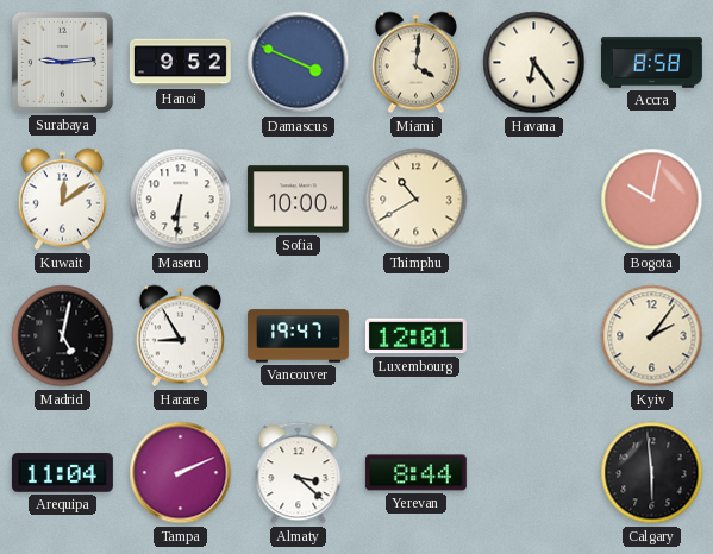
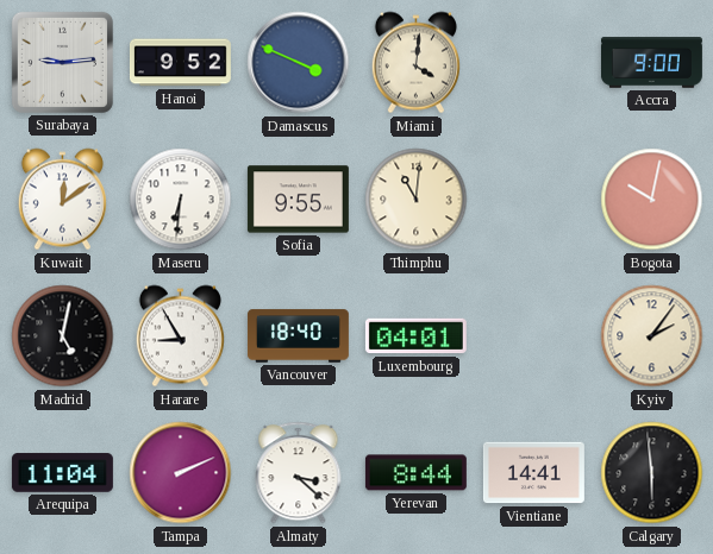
Havana: 6:24 -> none
Accra: 8:58 -> 9:00
Sofia: 10:00 -> 9:55
Thimphu: 10:40 -> 11:01
Vancouver: 19:47 -> 18:40
Luxembourg: 12:01 -> 04:01
Vientiane: none -> 14:41
